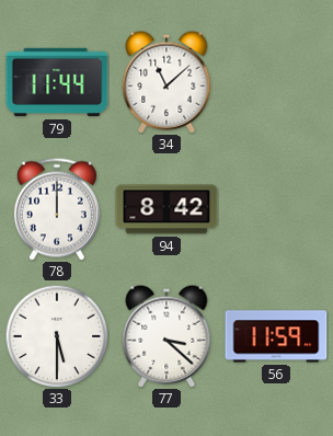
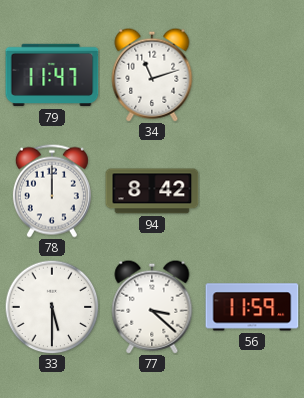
79: 11:44 -> 11:47
34: 11:08 -> 11:12
